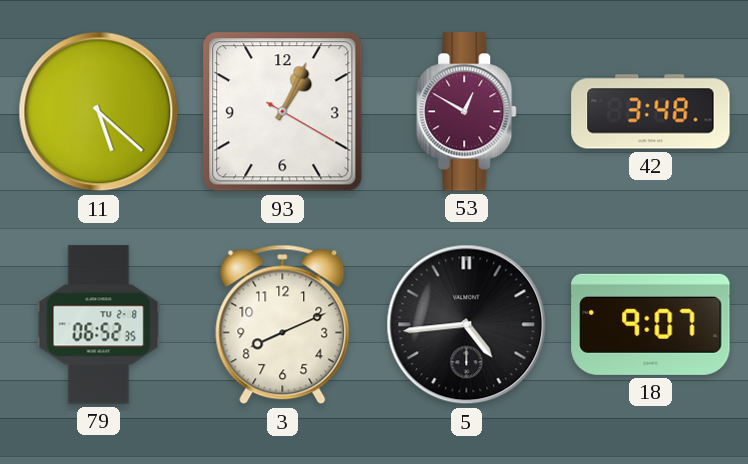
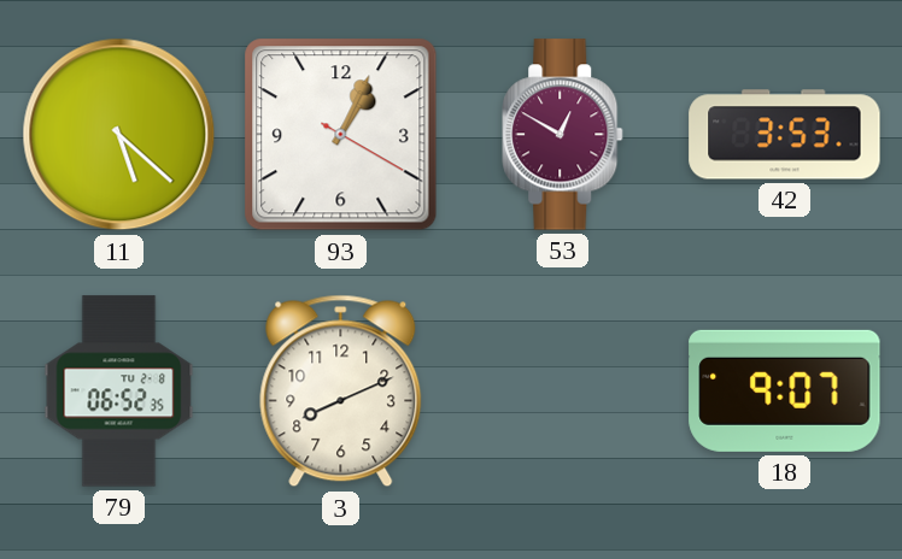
42: 3:48 -> 3:53
5: 4:44 -> none
